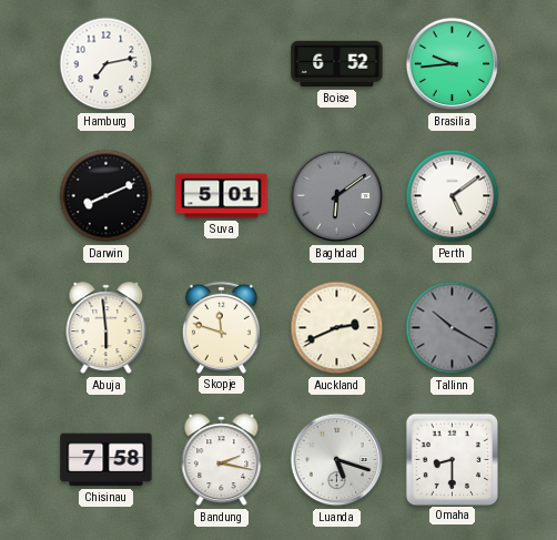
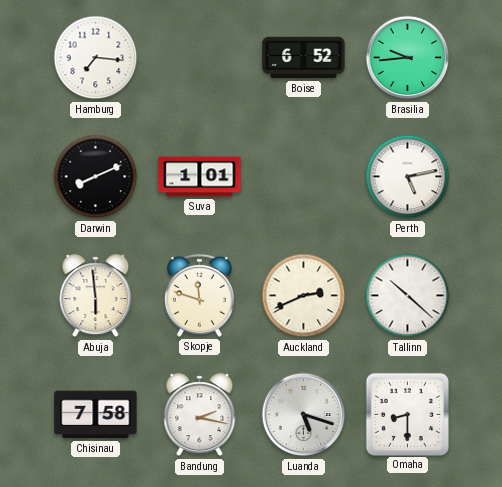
Hamburg: 7:13 -> 7:16
Suva: 5:01 -> 1:01
Baghdad: 6:09 -> none
Perth: 5:09 -> 5:13
Tallinn: 10:20 -> 10:22
Tallinn dial: grey -> white
